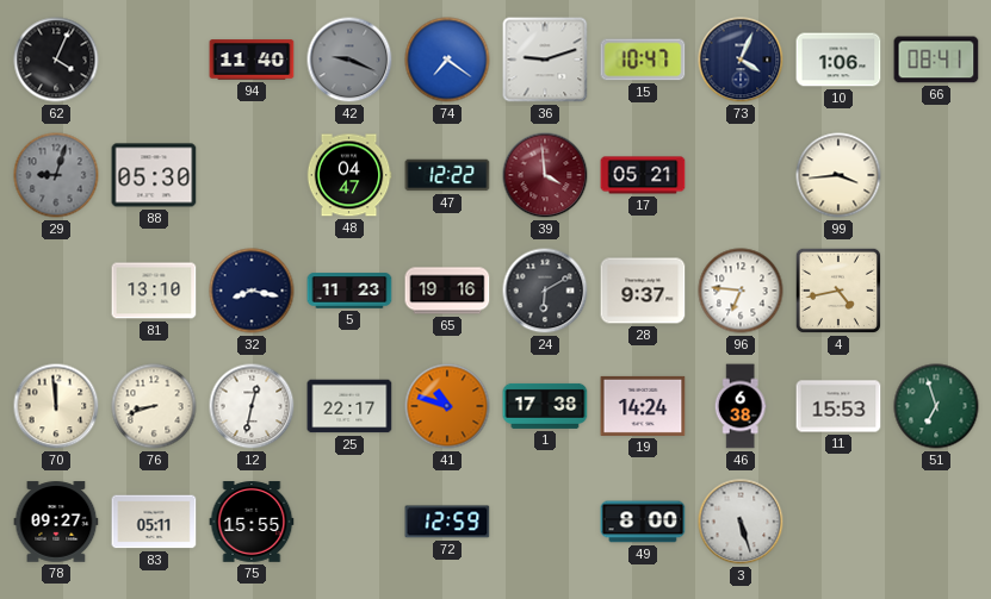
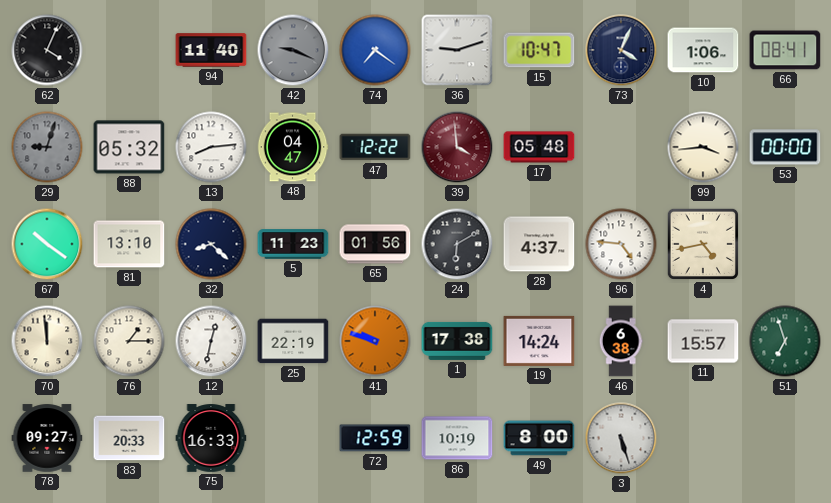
88: 05:30 -> 05:32
13: none -> 8:14
17: 05:21 -> 05:48
53: none -> 00:00
67: none -> 10:21
32: 8:17 -> 8:22
65: 19:16 -> 01:56
28: 9:37 -> 4:37
96: 6:46 -> 4:46
76: 8:42 -> 1:15
25: 22:17 -> 22:19
41: 10:48 -> 9:48
11: 15:53 -> 15:57
83: 05:11 -> 20:33
75: 15:55 -> 16:33
86: none -> 10:19
